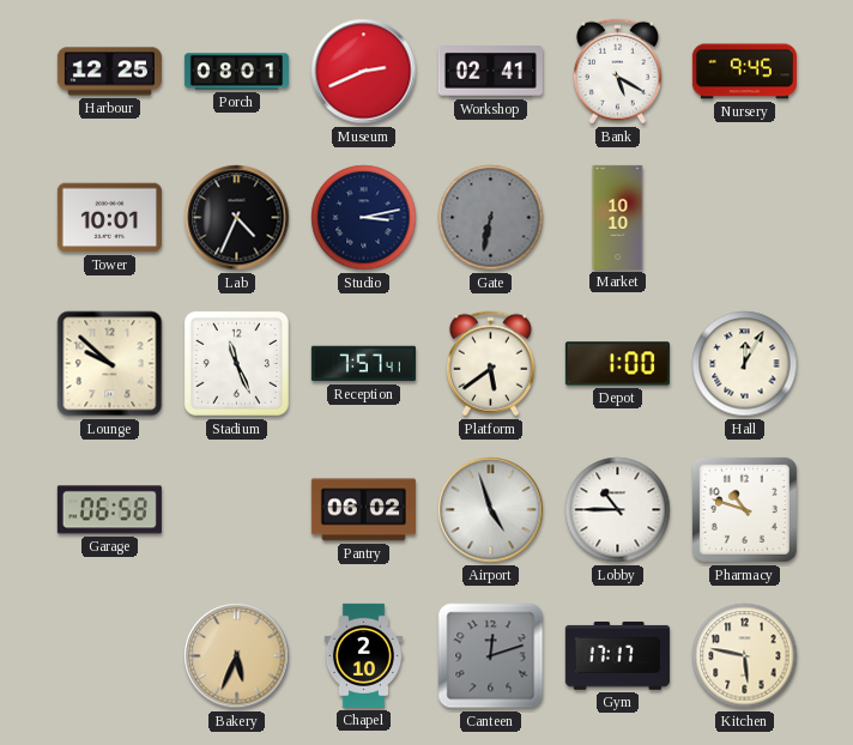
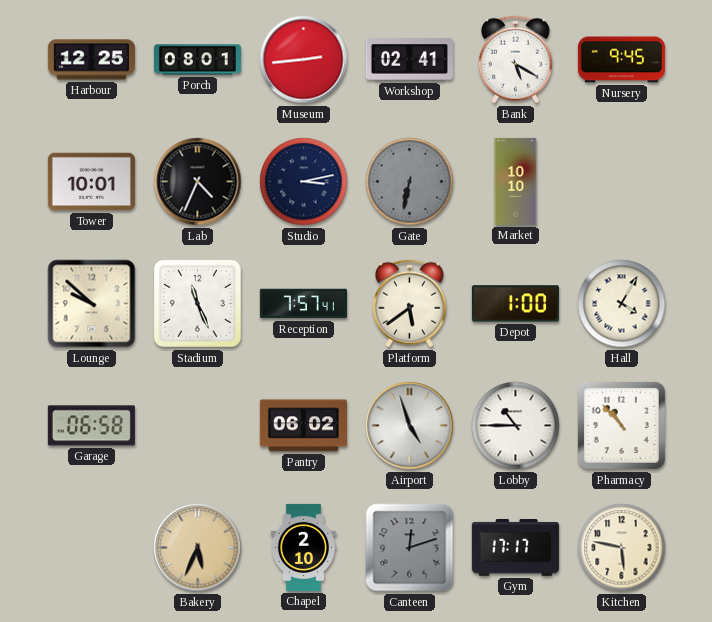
Museum: 2:41 -> 2:44
Hall: 12:05 -> 4:05
Pharmacy: 10:48 -> 10:53
